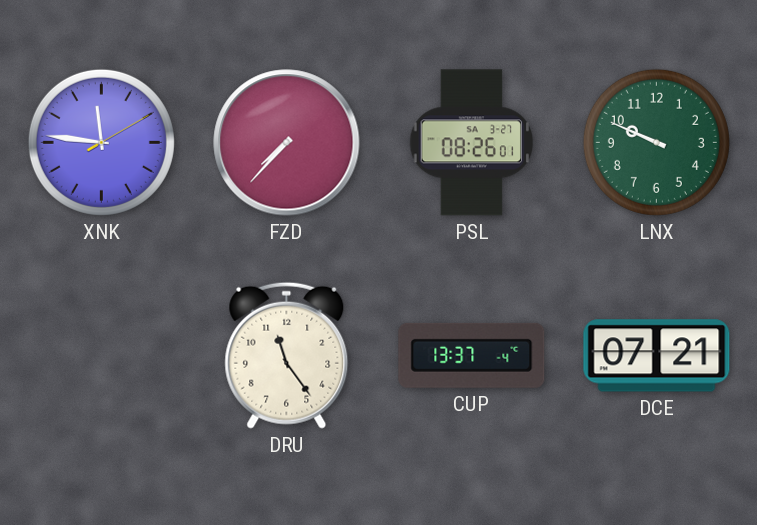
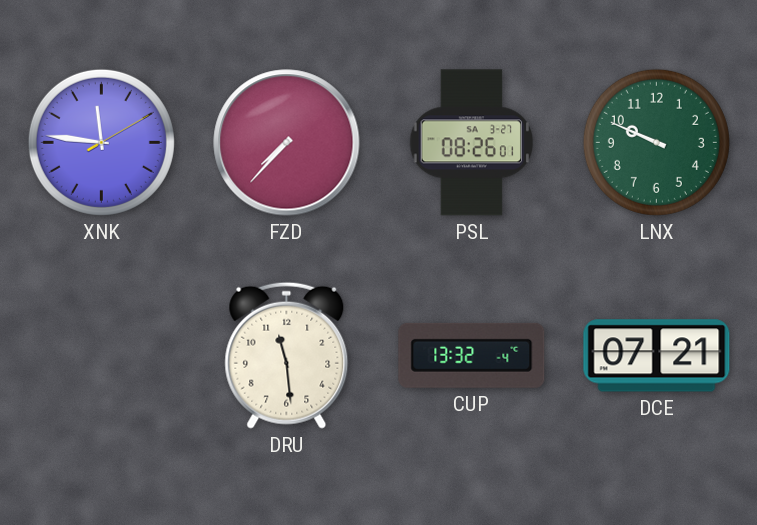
DRU: 11:24 -> 11:29
CUP: 13:37 -> 13:32
